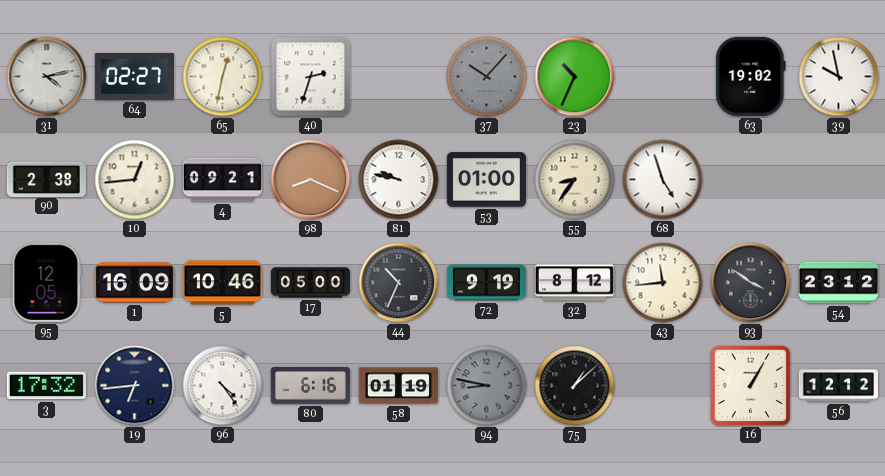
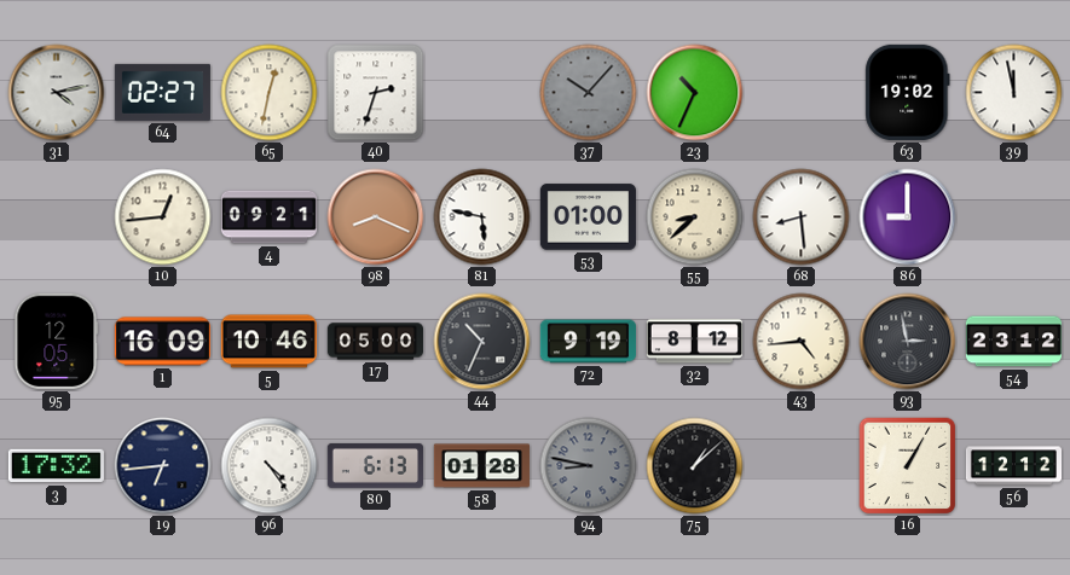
39: 9:58 -> 11:58
90: 2:38 -> none
81: 9:47 -> 5:47
55: 8:36 -> 8:38
68: 4:57 -> 8:29
86: none -> 9:00
43: 11:44 -> 4:44
93: 3:51 -> 2:58
80: 6:16 -> 6:13
58: 01:19 -> 01:28
